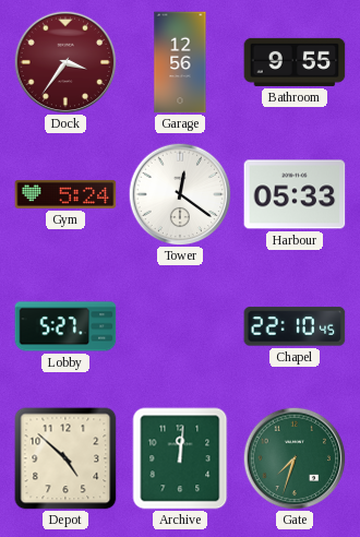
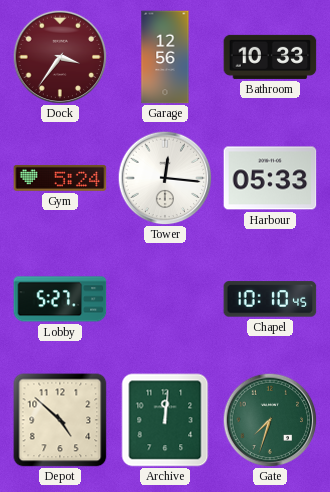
Bathroom: 9:55 -> 10:33
Tower: 12:21 -> 12:16
Chapel: 22:10 -> 10:10
